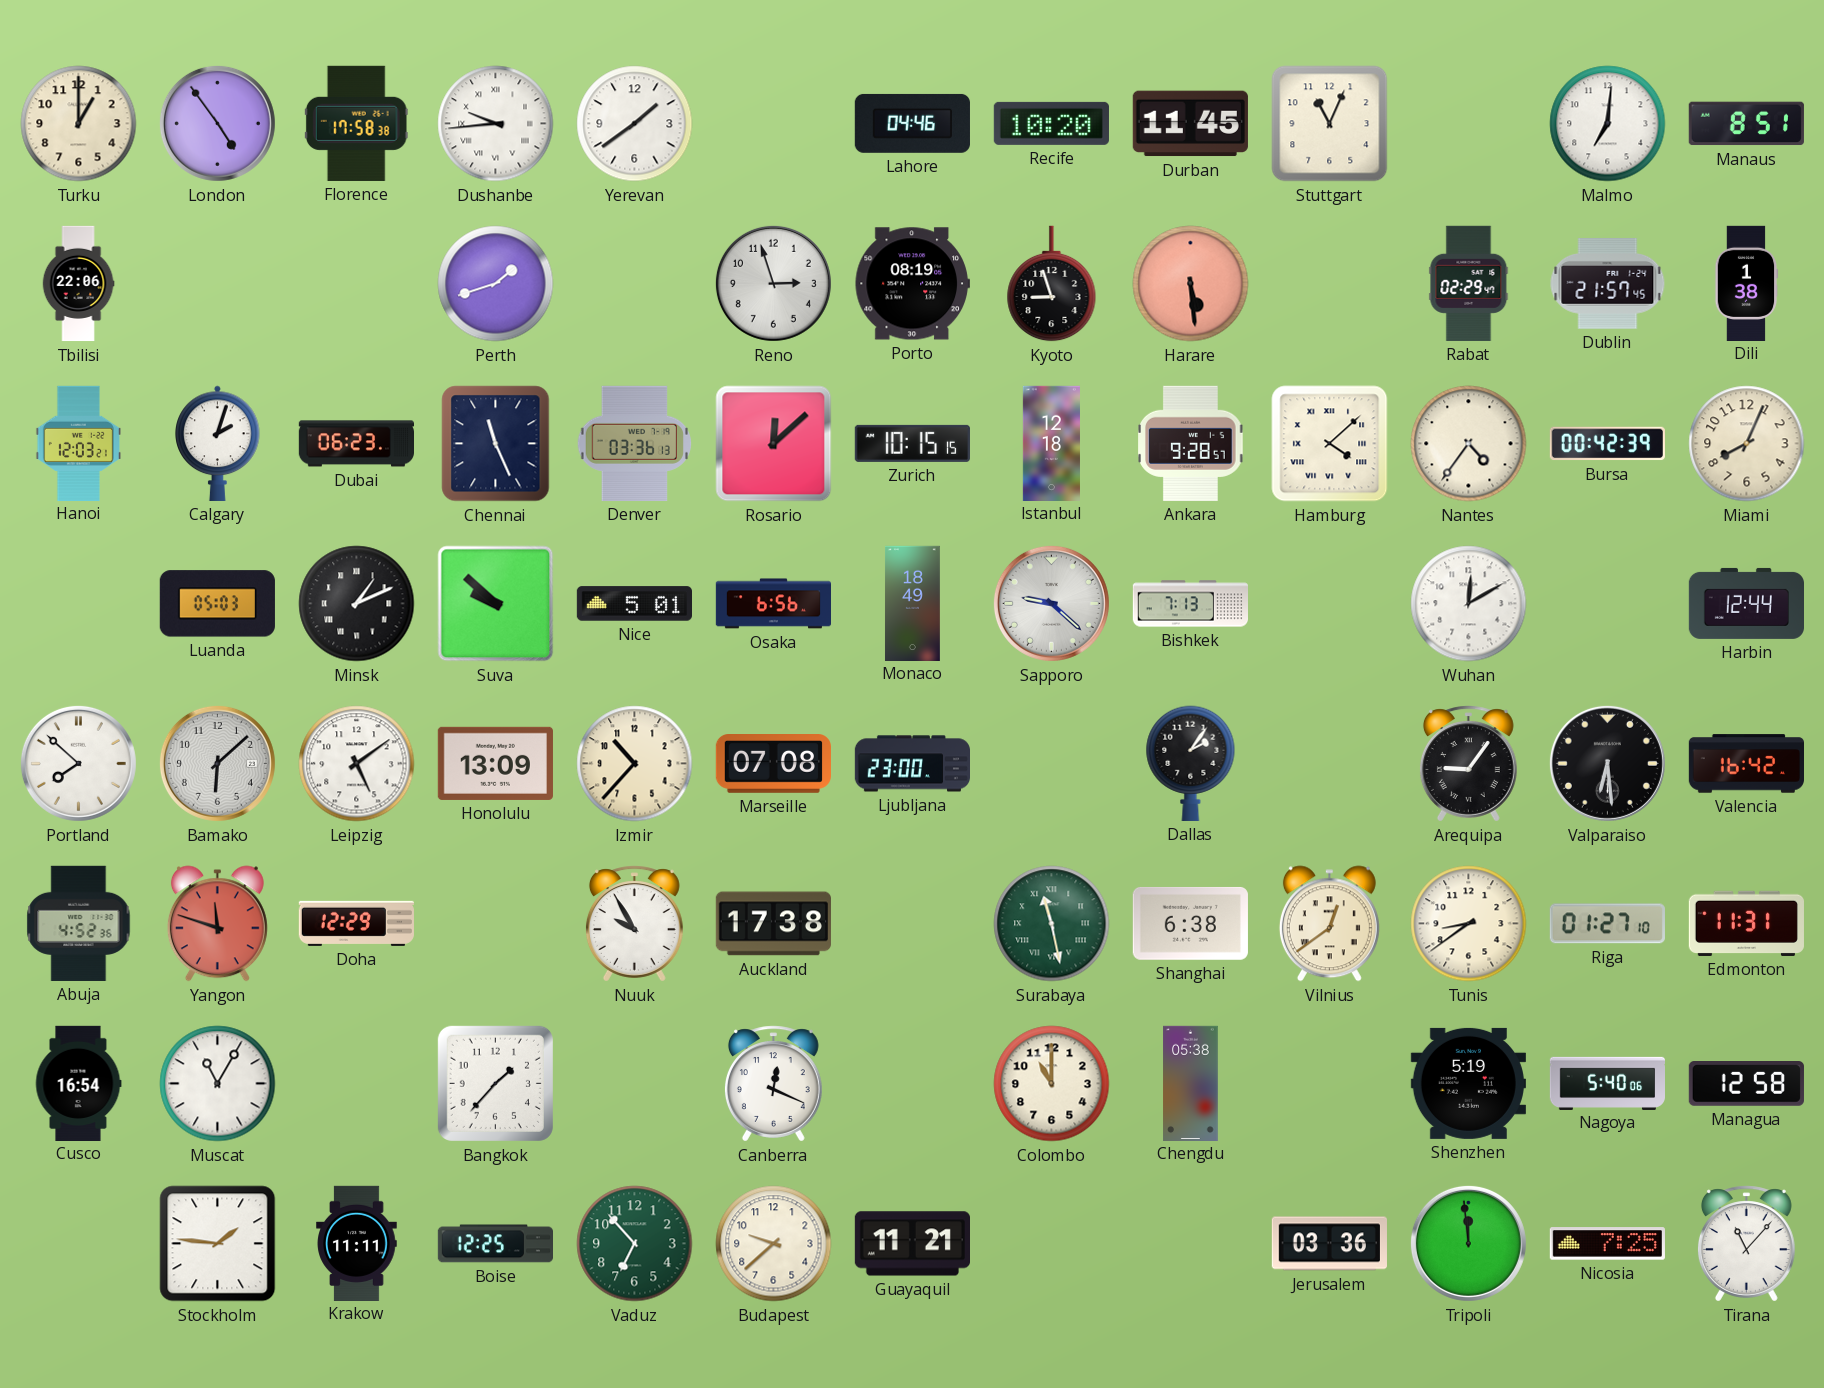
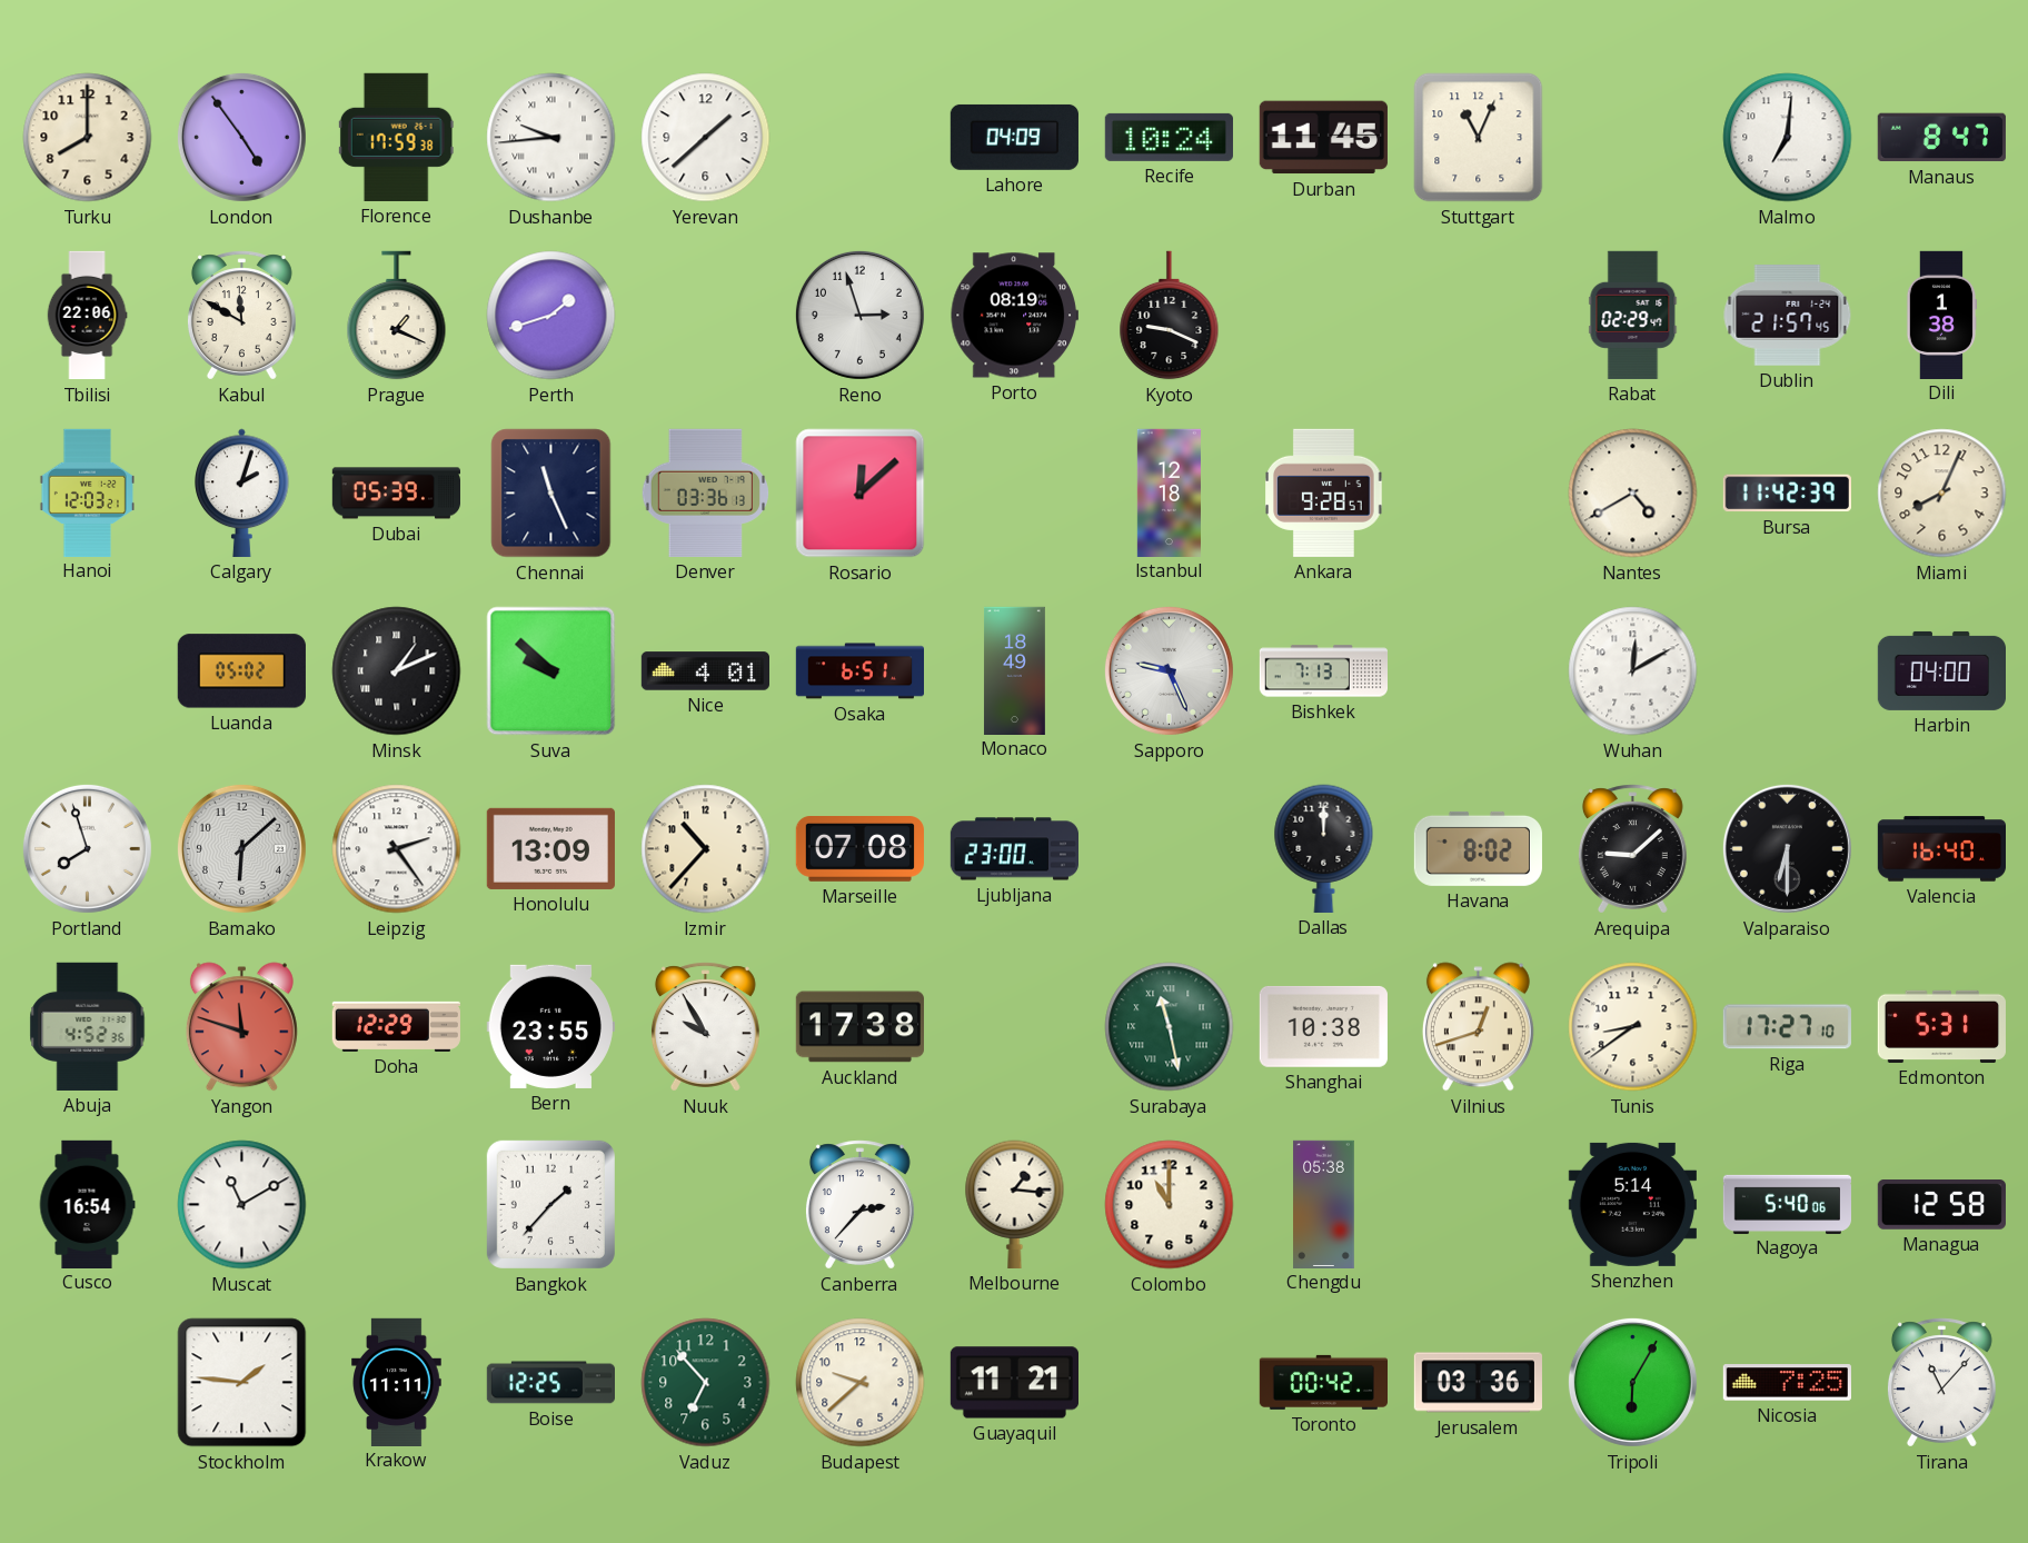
Turku: 1:00 -> 8:00
Florence: 17:58 -> 17:59
Yerevan: 1:39 -> 1:38
Lahore: 04:46 -> 04:09
Recife: 10:20 -> 10:24
Manaus: 8:51 -> 8:47
Kabul: none -> 11:50
Prague: none -> 1:19
Kyoto: 8:57 -> 9:19
Harare: 5:29 -> none
Dubai: 06:23 -> 05:39
Zurich: 10:15 -> none
Hamburg: 4:08 -> none
Nantes: 4:36 -> 4:40
Bursa: 00:42 -> 11:42
Luanda: 05:03 -> 05:02
Nice: 5:01 -> 4:01
Osaka: 6:56 -> 6:51
Sapporo: 9:22 -> 9:26
Harbin: 12:44 -> 04:00
Portland: 7:52 -> 7:57
Leipzig: 5:09 -> 2:24
Dallas: 2:06 -> 12:00
Havana: none -> 8:02
Arequipa: 9:06 -> 9:08
Valparaiso: 6:29 -> 6:30
Valencia: 16:42 -> 16:40
Bern: none -> 23:55
Shanghai: 6:38 -> 10:38
Vilnius: 12:39 -> 12:42
Riga: 01:27 -> 17:27
Edmonton: 11:31 -> 5:31
Muscat: 11:05 -> 11:10
Canberra: 12:19 -> 2:37
Melbourne: none -> 1:16
Shenzhen: 5:19 -> 5:14
Toronto: none -> 00:42
Tripoli: 11:59 -> 6:05
